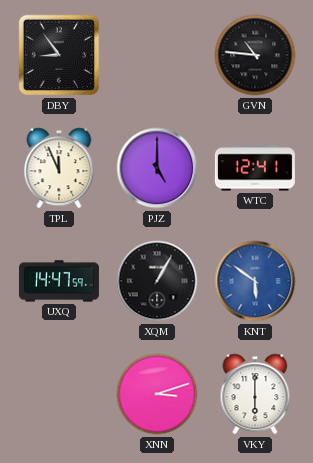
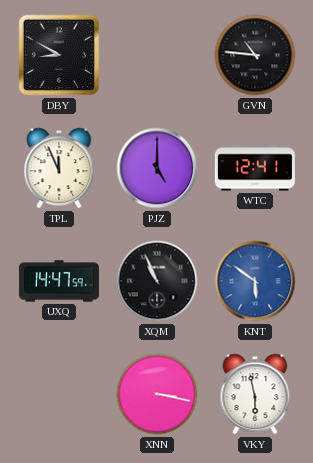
DBY: 8:54 -> 8:50
XQM: 1:05 -> 10:56
XNN: 3:12 -> 3:17
VKY: 6:00 -> 5:58
